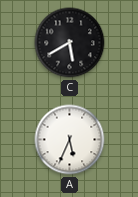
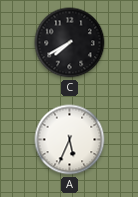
C: 5:40 -> 7:40
